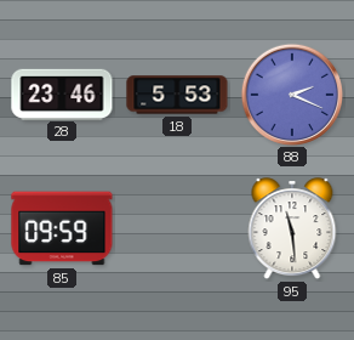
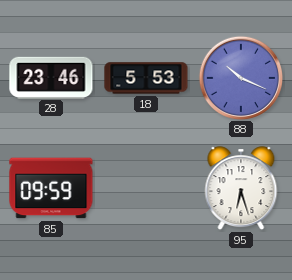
88: 2:19 -> 10:19
95: 11:29 -> 6:27
